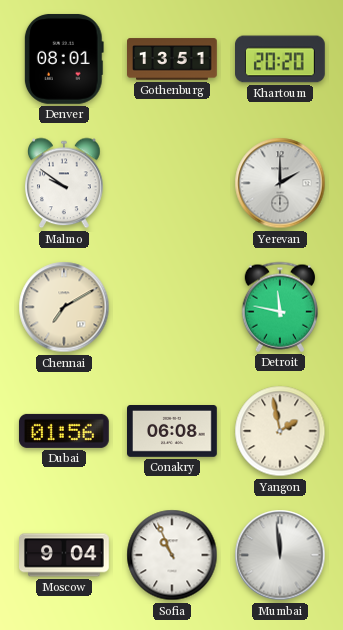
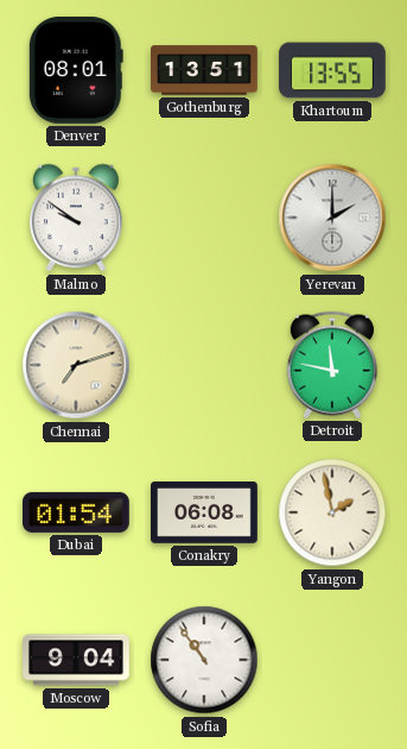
Khartoum: 20:20 -> 13:55
Chennai: 7:10 -> 7:12
Dubai: 01:56 -> 01:54
Sofia: 10:56 -> 10:54
Mumbai: 11:59 -> none
